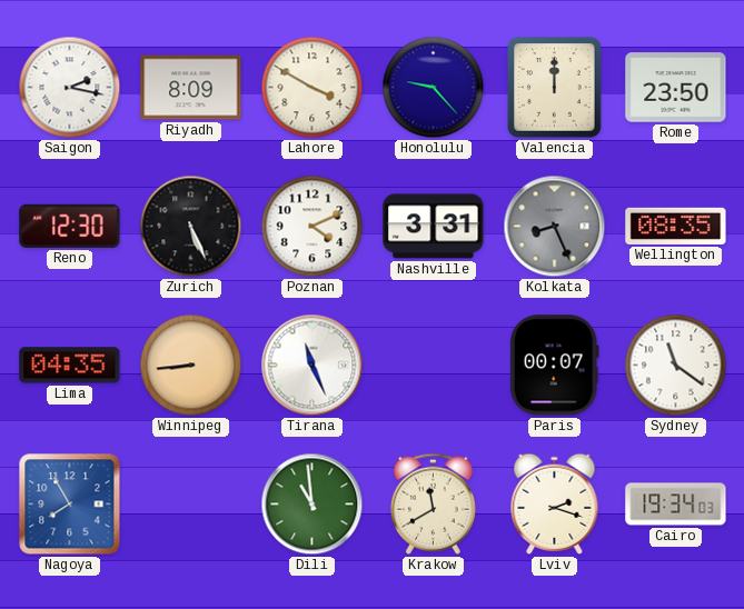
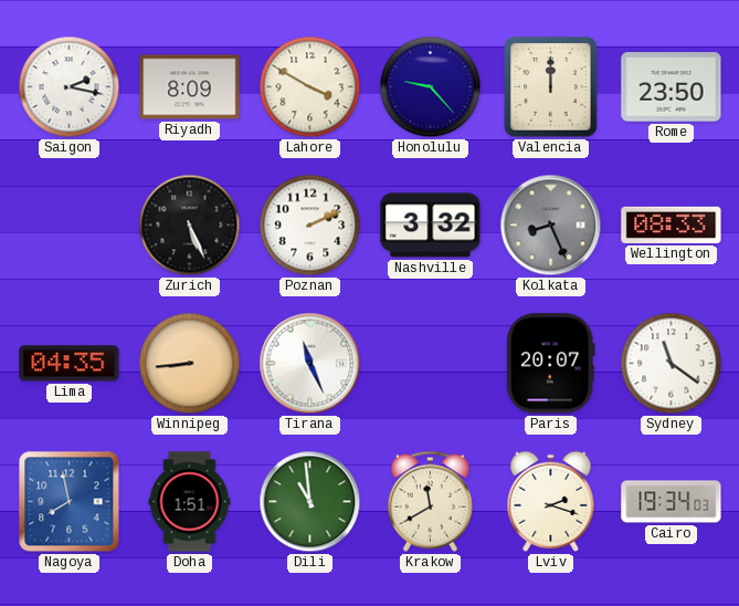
Reno: 12:30 -> none
Poznan: 4:11 -> 2:11
Nashville: 3:31 -> 3:32
Wellington: 08:35 -> 08:33
Paris: 00:07 -> 20:07
Nagoya: 7:55 -> 7:58
Doha: none -> 1:51
